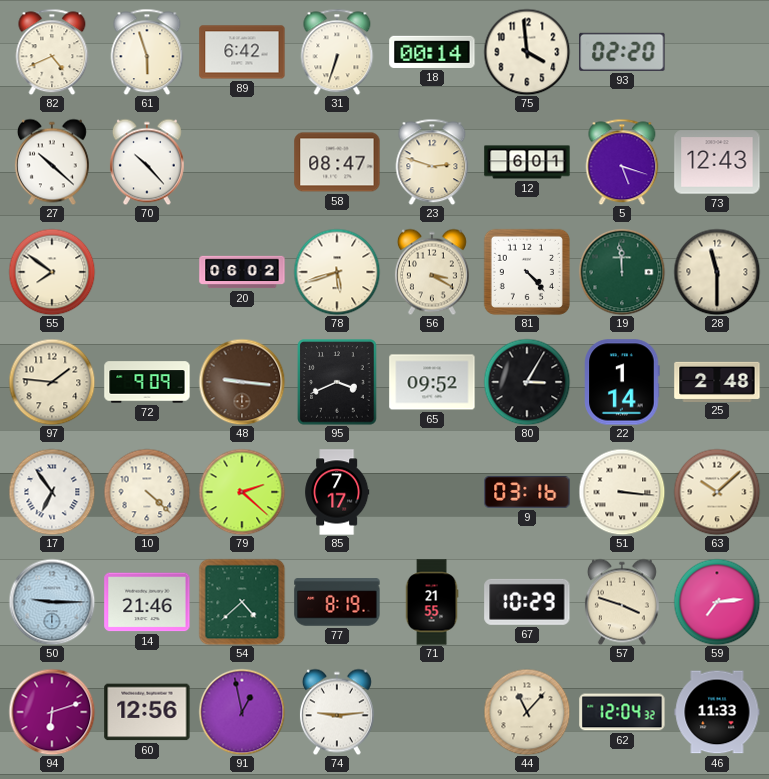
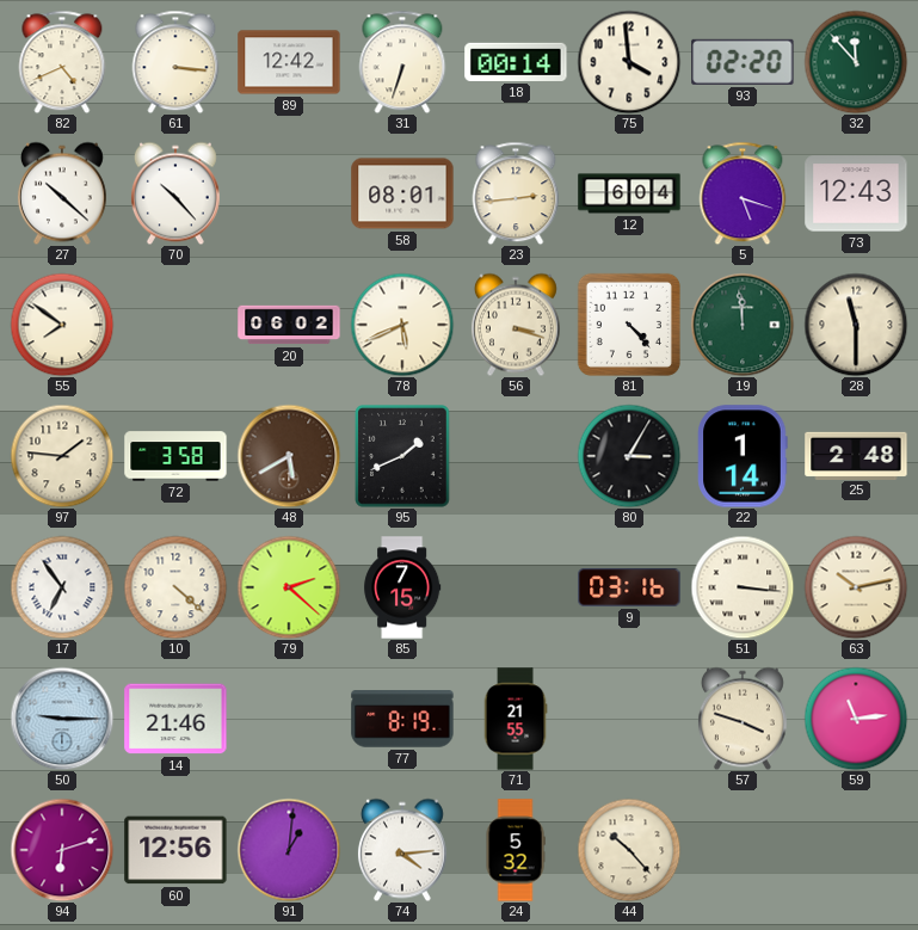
61: 5:57 -> 3:16
89: 6:42 -> 12:42
32: none -> 11:53
58: 08:47 -> 08:01
23: 2:48 -> 2:44
12: 6:01 -> 6:04
78: 5:42 -> 5:41
56: 3:20 -> 3:18
72: 9:09 -> 3:58
48: 9:16 -> 5:40
95: 3:41 -> 1:41
65: 09:52 -> none
85: 7:17 -> 7:15
63: 10:08 -> 10:13
54: 4:38 -> none
67: 10:29 -> none
59: 7:14 -> 11:14
91: 12:58 -> 1:01
74: 9:14 -> 4:14
24: none -> 5:32
44: 11:07 -> 10:23
62: 12:04 -> none
46: 11:33 -> none
